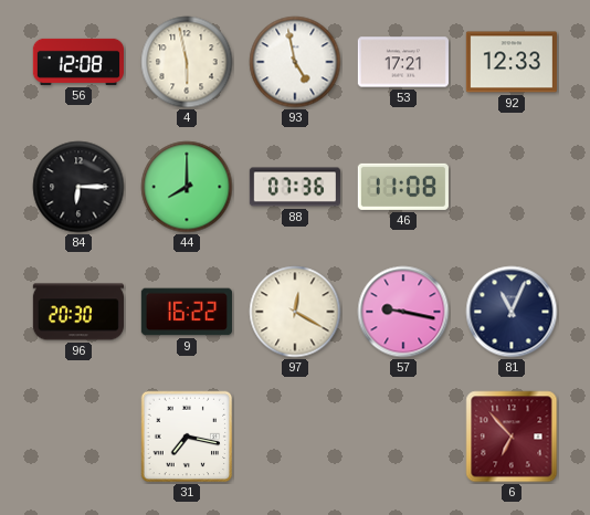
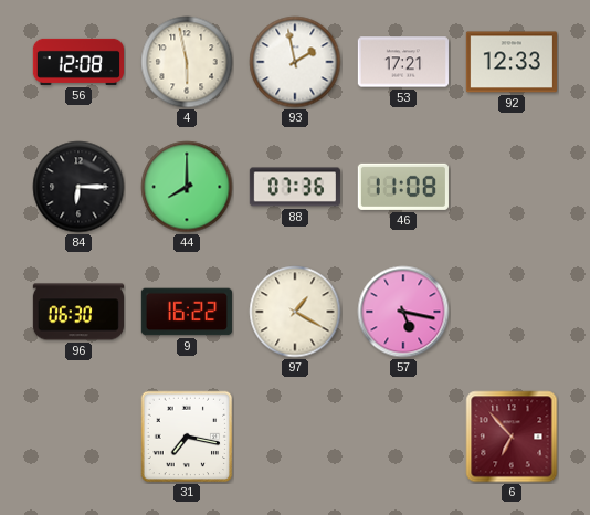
93: 4:58 -> 1:58
96: 20:30 -> 06:30
97: 12:20 -> 1:20
57: 9:17 -> 5:17
81: 11:04 -> none
